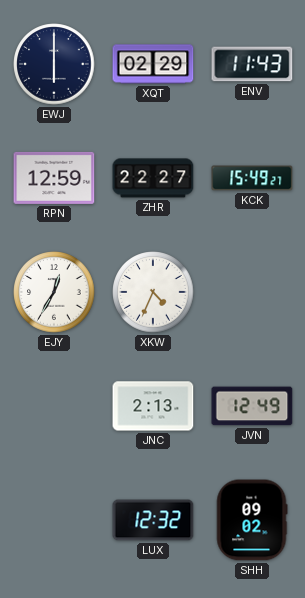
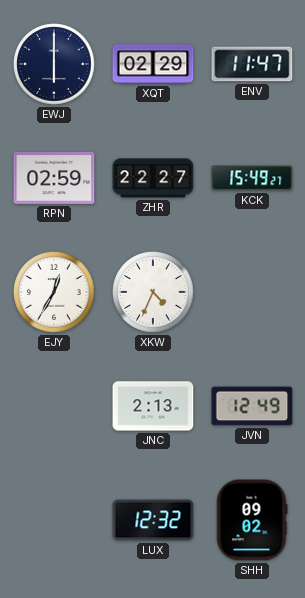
ENV: 11:43 -> 11:47
RPN: 12:59 -> 02:59
